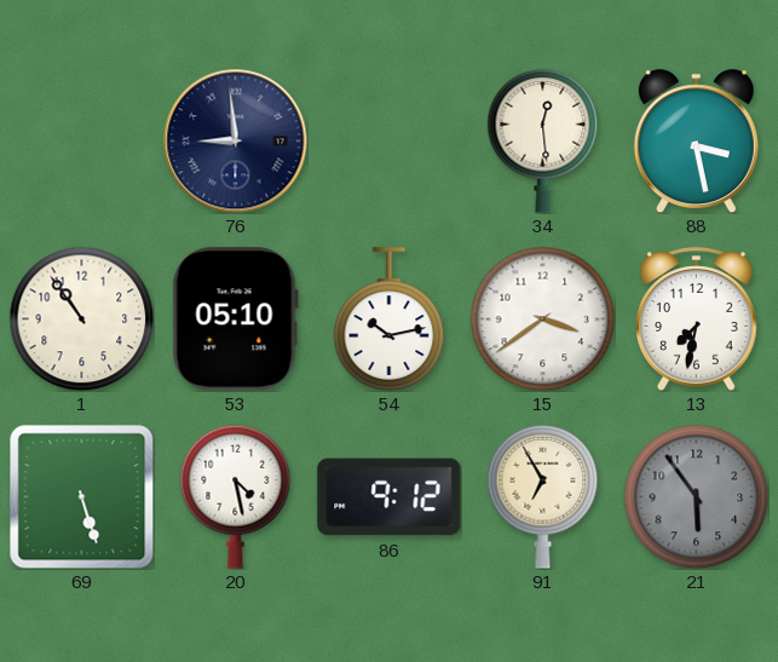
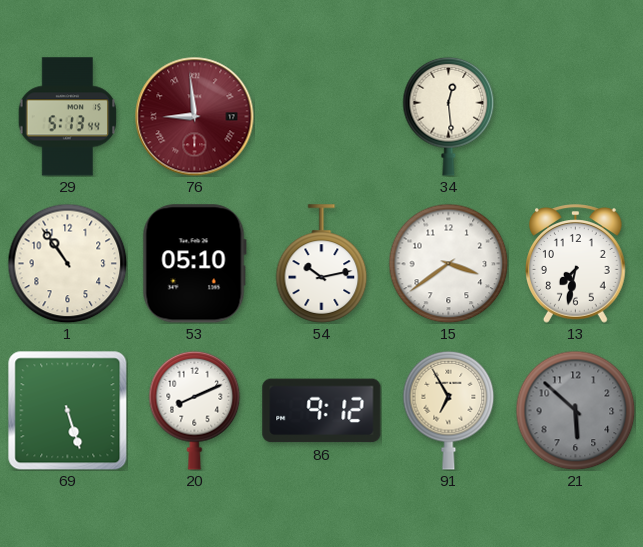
29: none -> 5:13
76 dial: navy -> burgundy
88: 3:28 -> none
20: 4:28 -> 8:11
21: 5:54 -> 5:52
